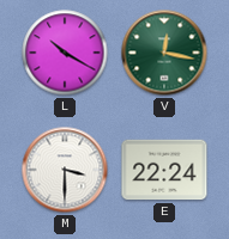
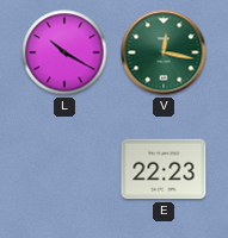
M: 3:30 -> none
E: 22:24 -> 22:23
